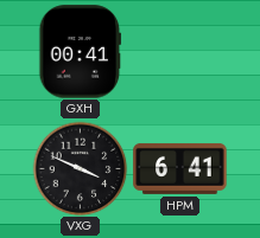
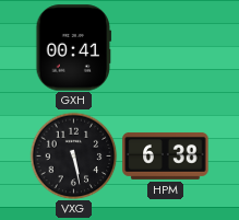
VXG: 3:49 -> 5:28
HPM: 6:41 -> 6:38
